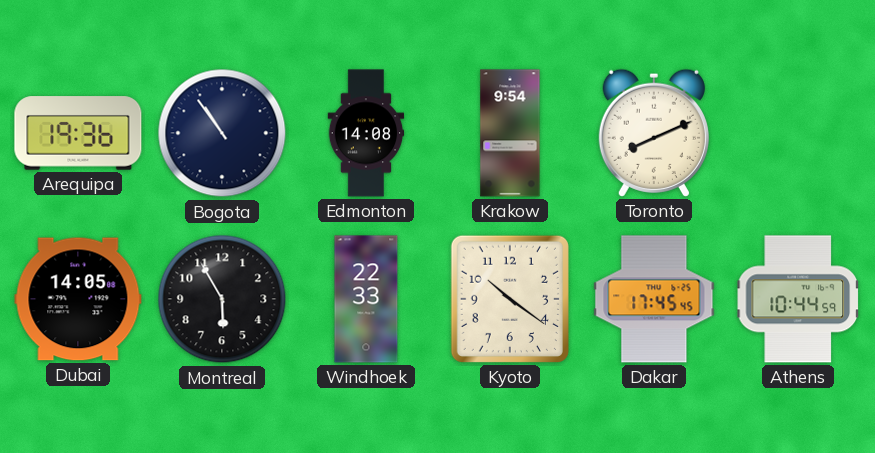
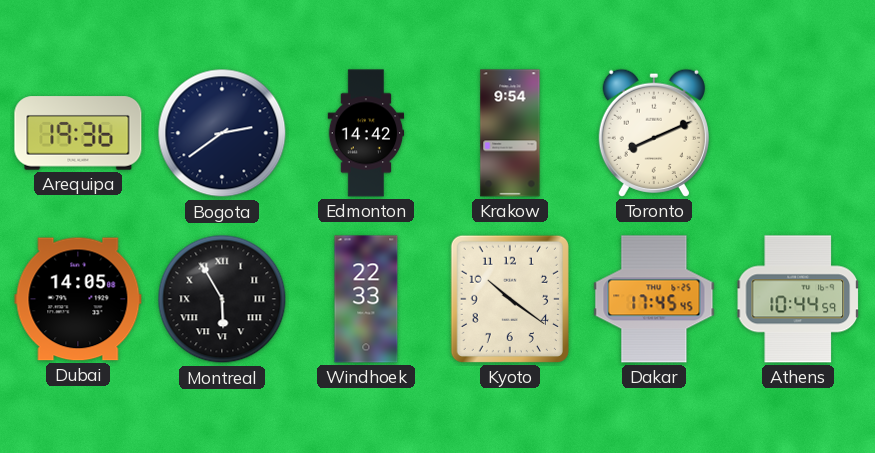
Bogota: 10:54 -> 2:39
Edmonton: 14:08 -> 14:42
Montreal numerals: Arabic -> Roman
